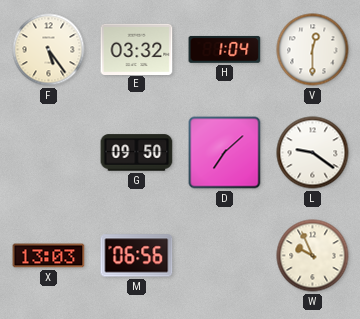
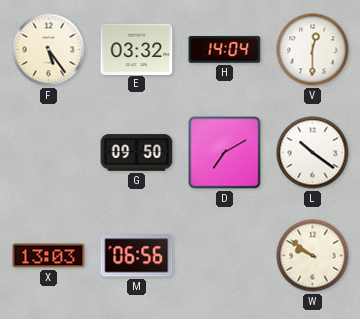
H: 1:04 -> 14:04
D: 7:08 -> 7:10
L: 9:21 -> 10:21
W: 9:56 -> 9:51
